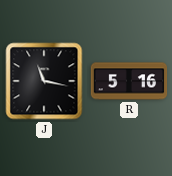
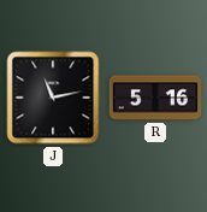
J: 11:17 -> 11:13
